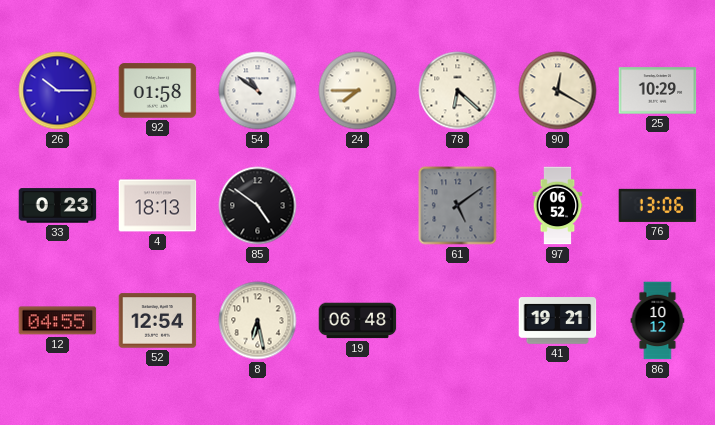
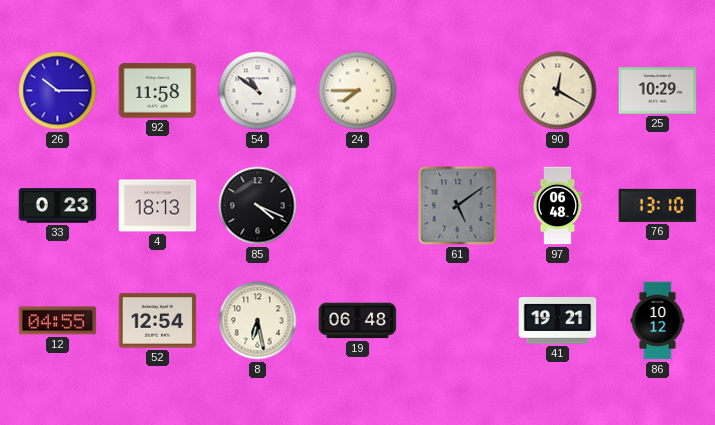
92: 01:58 -> 11:58
78: 6:22 -> none
85: 4:51 -> 4:19
97: 06:52 -> 06:48
76: 13:06 -> 13:10
